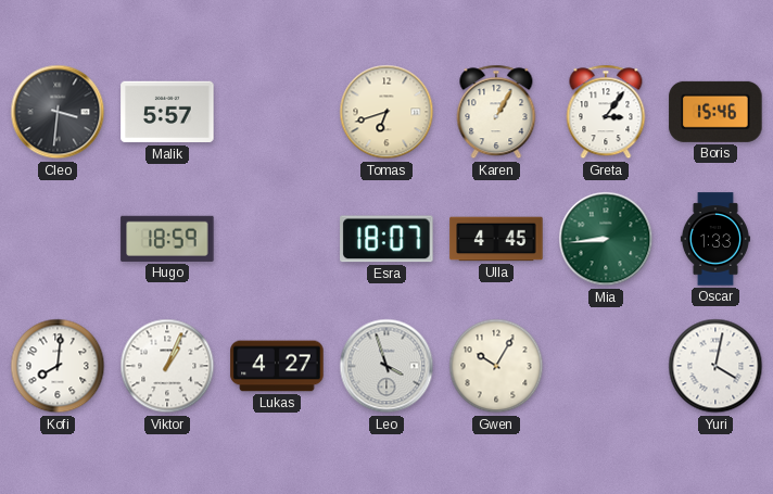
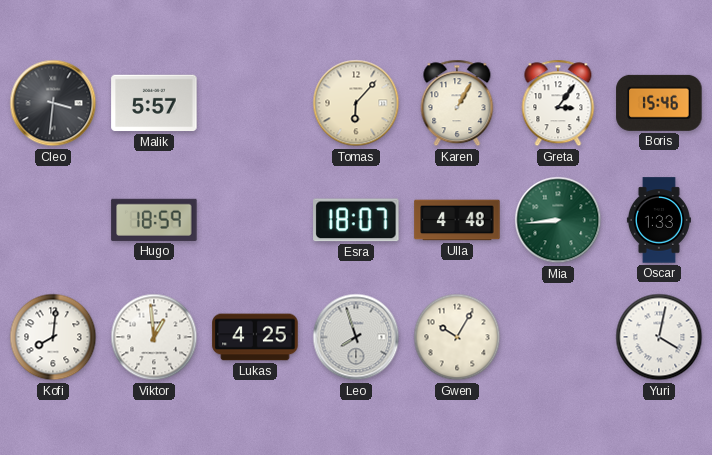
Tomas: 6:42 -> 6:07
Ulla: 4:45 -> 4:48
Viktor: 1:04 -> 12:59
Lukas: 4:27 -> 4:25
Leo: 3:57 -> 7:57
